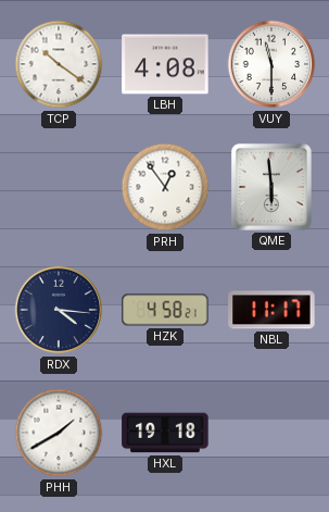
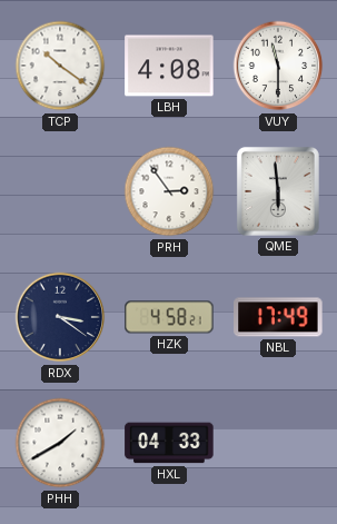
PRH: 12:54 -> 2:54
RDX: 4:16 -> 3:21
NBL: 11:17 -> 17:49
HXL: 19:18 -> 04:33
